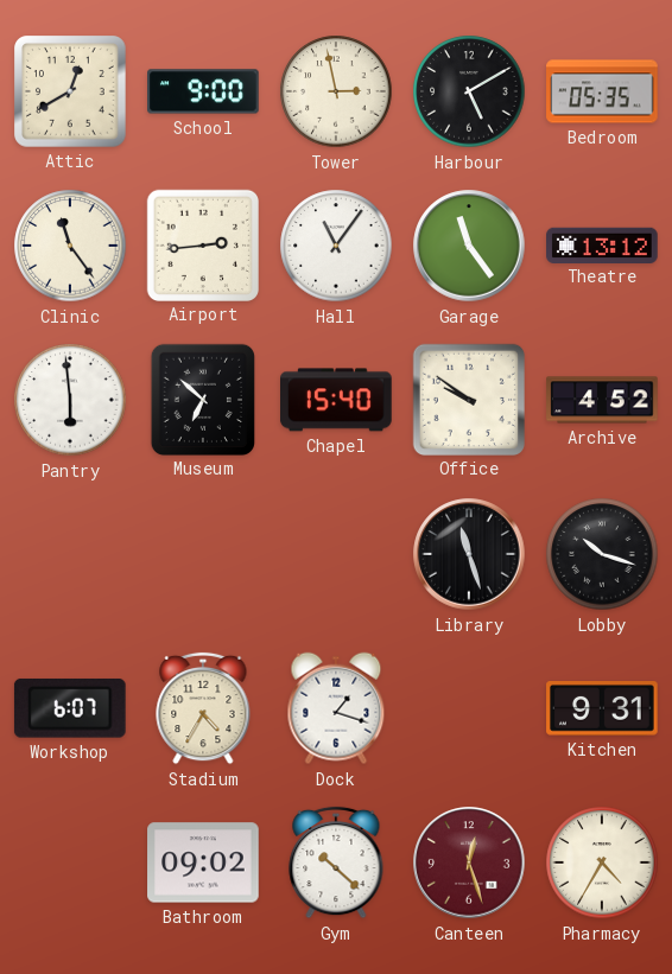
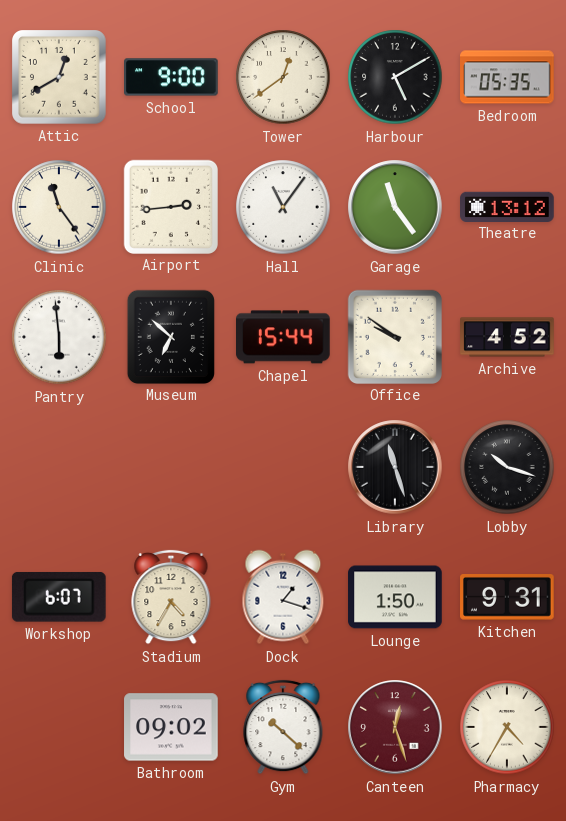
Tower: 2:58 -> 12:39
Chapel: 15:40 -> 15:44
Lounge: none -> 1:50
